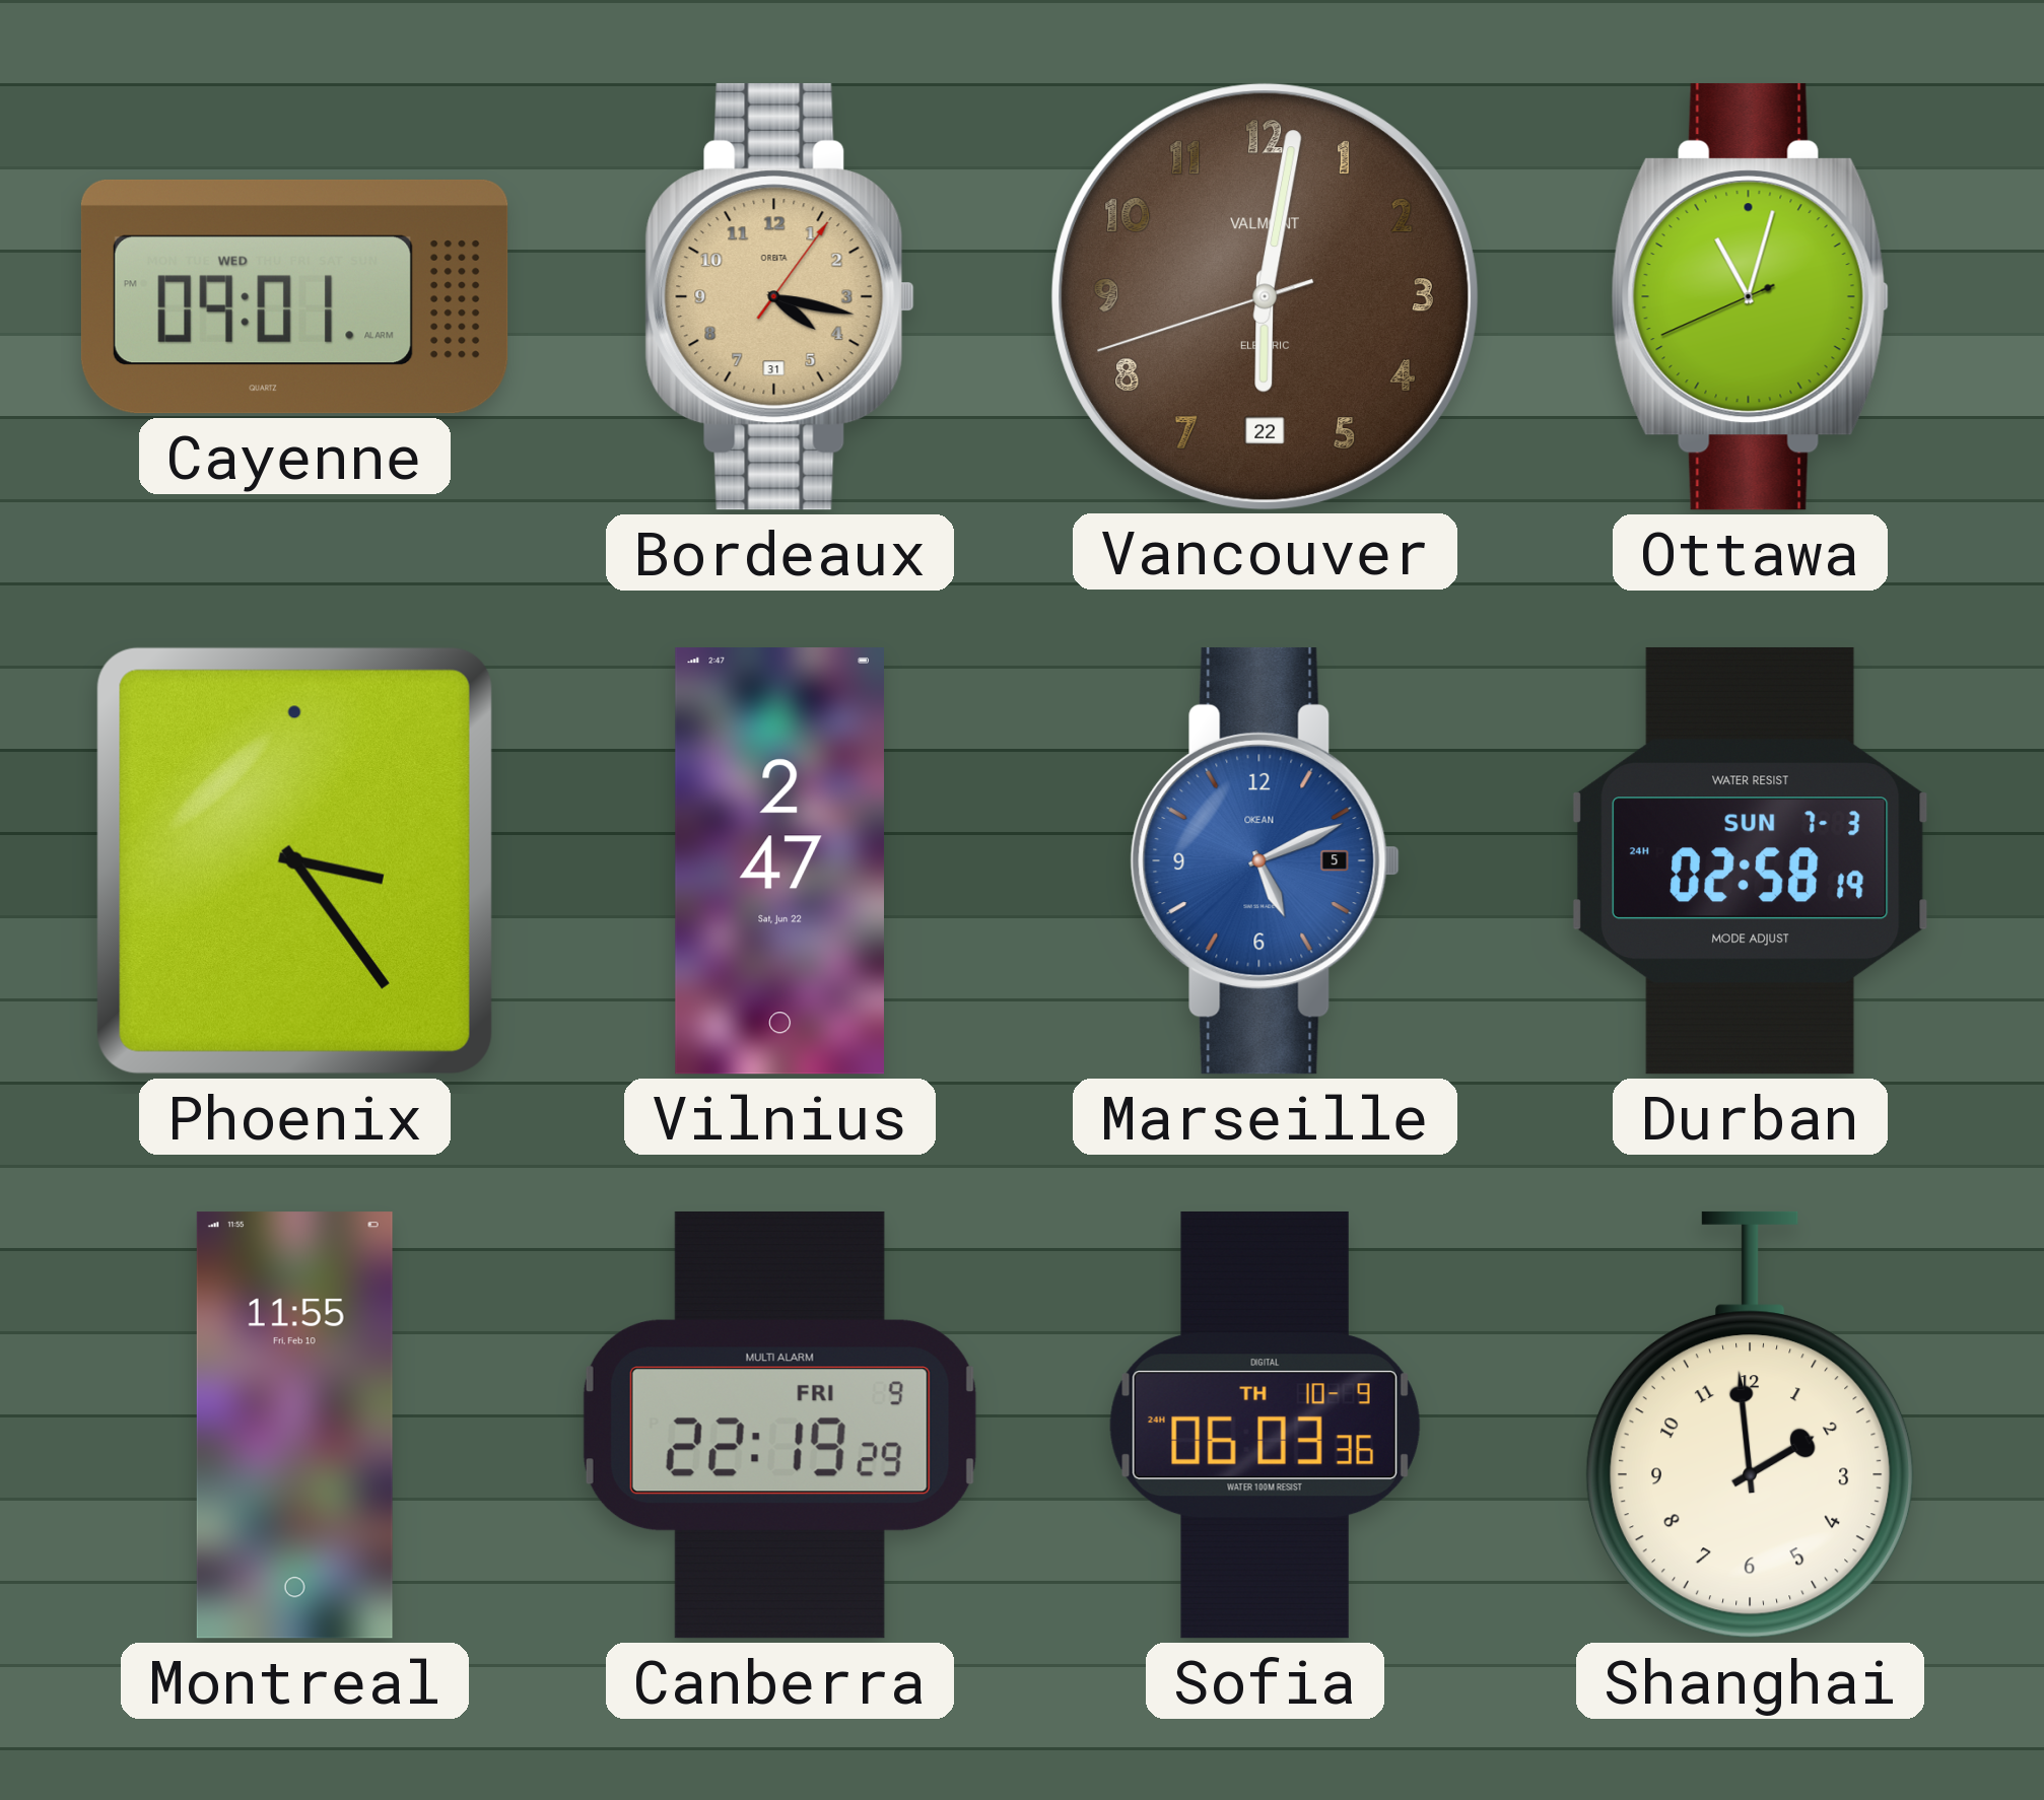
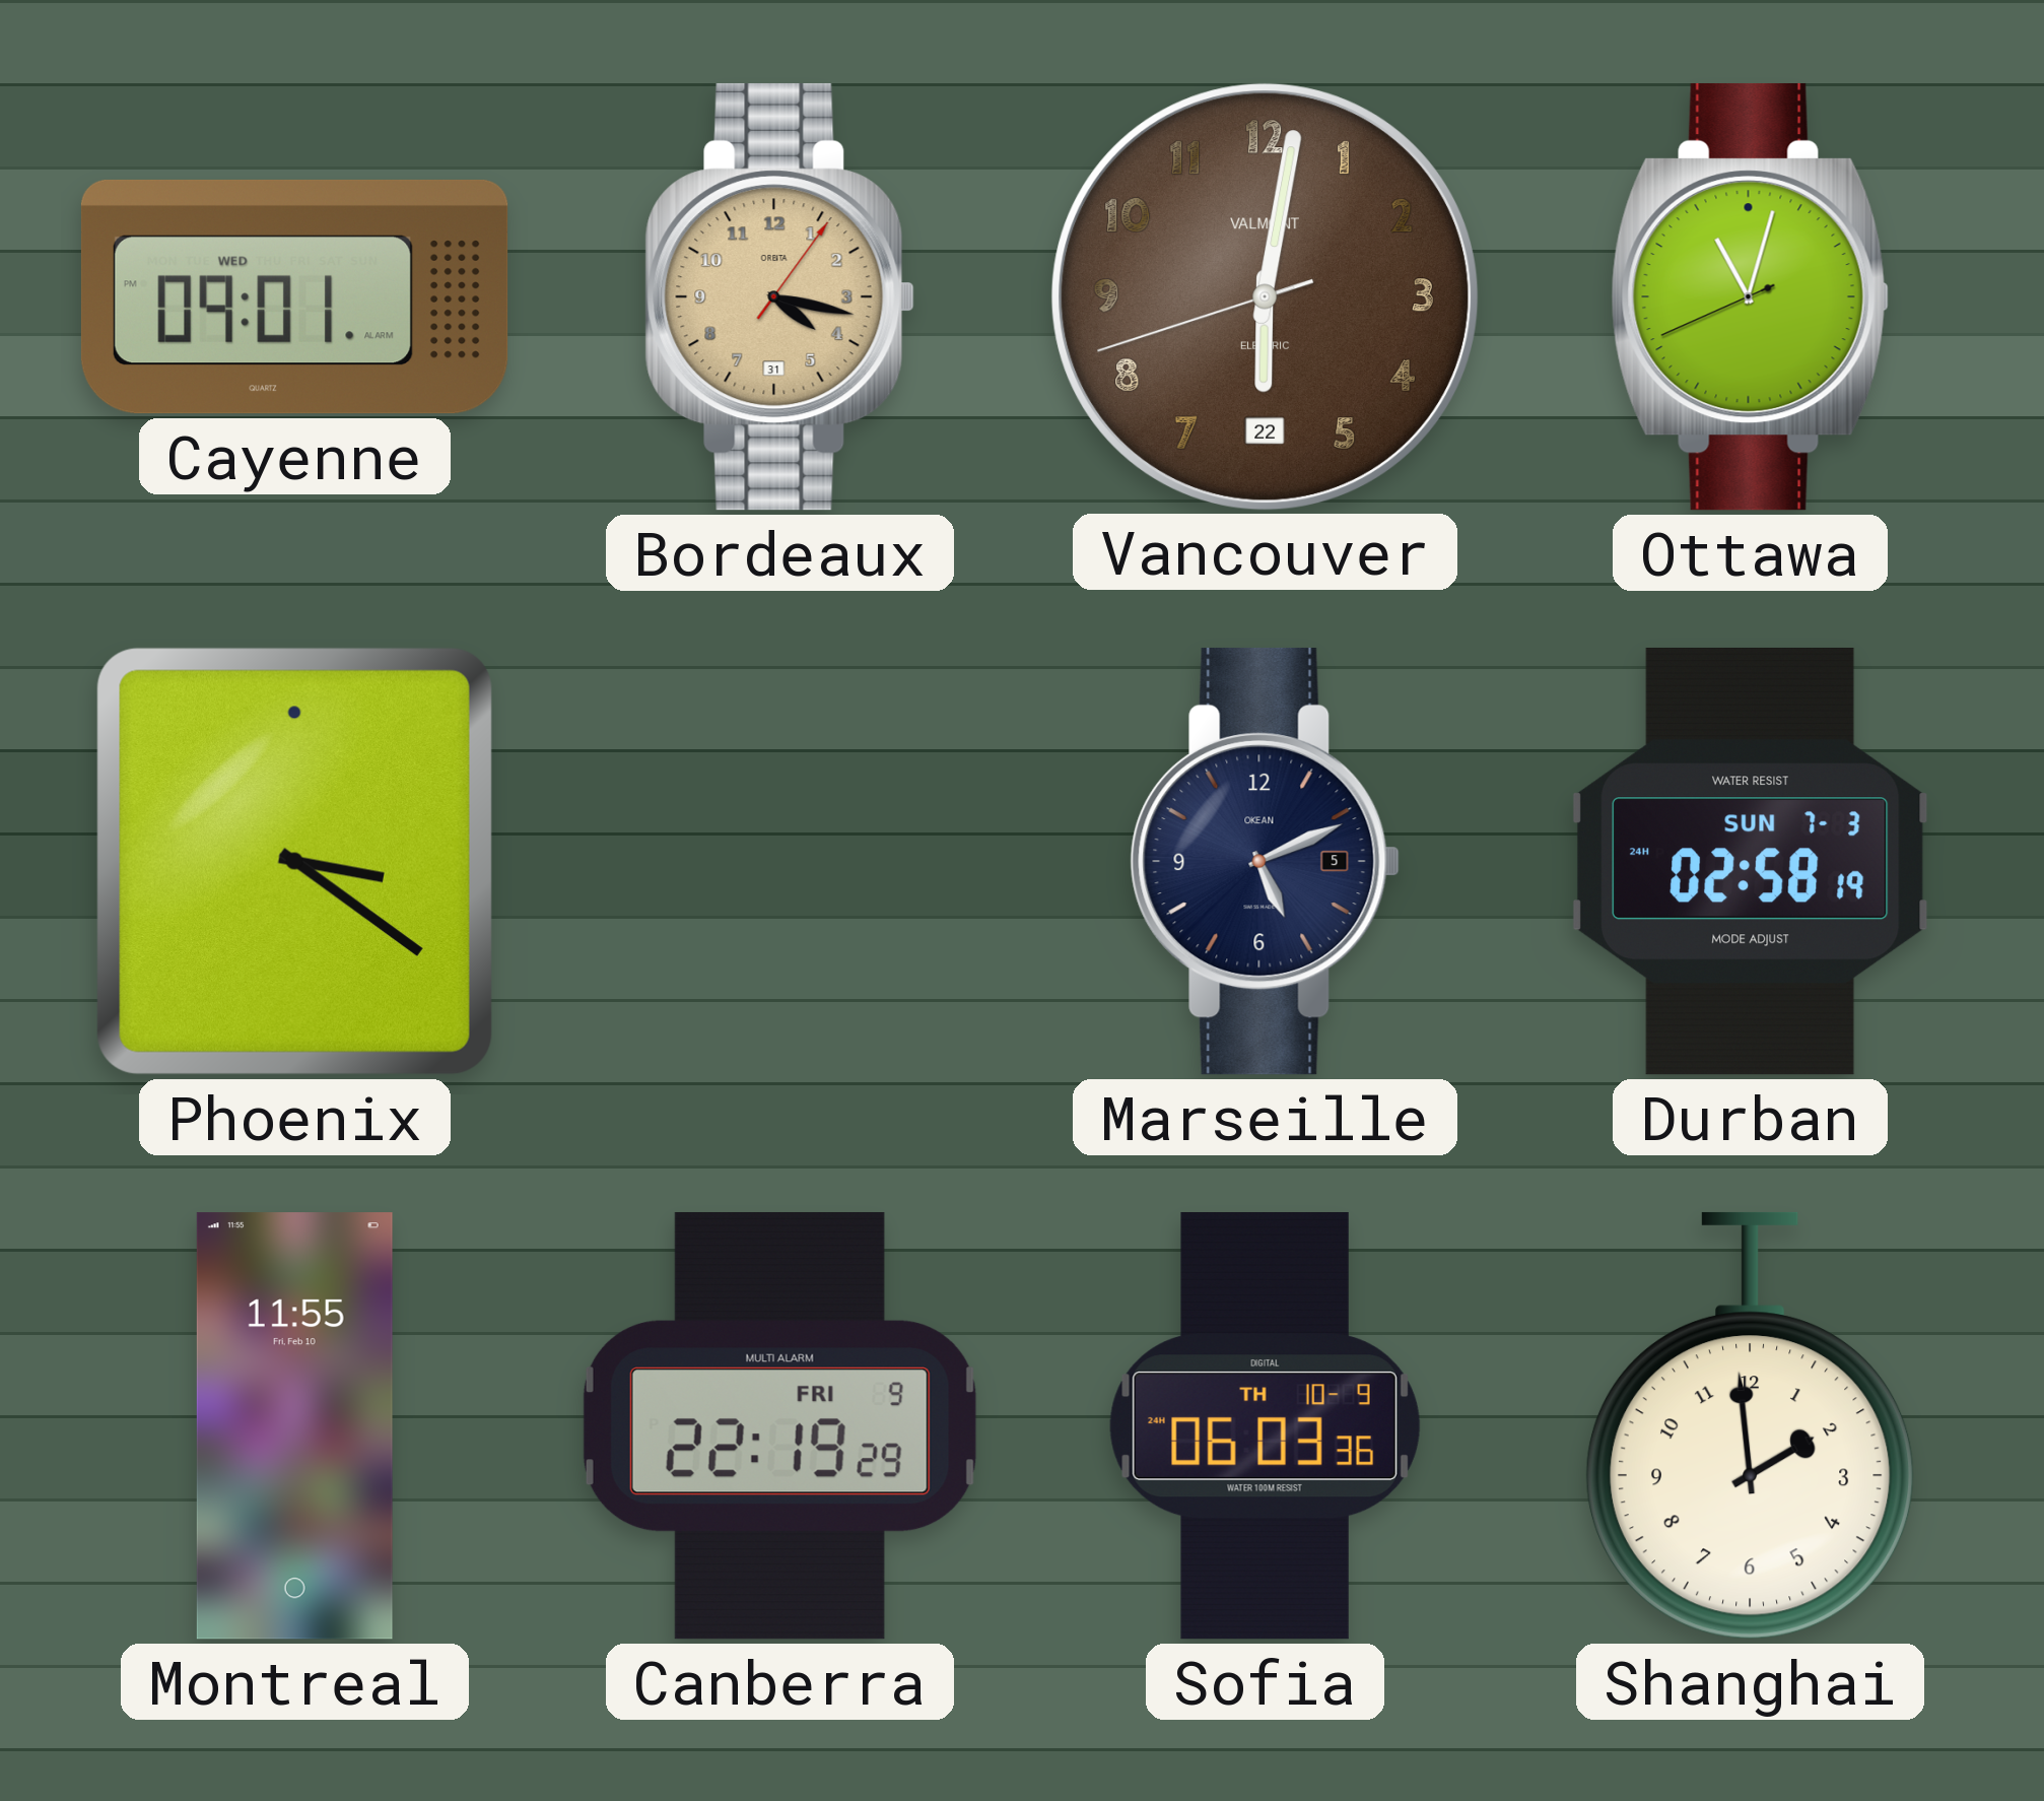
Phoenix: 3:24 -> 3:21
Vilnius: 2:47 -> none
Marseille dial: blue -> navy
